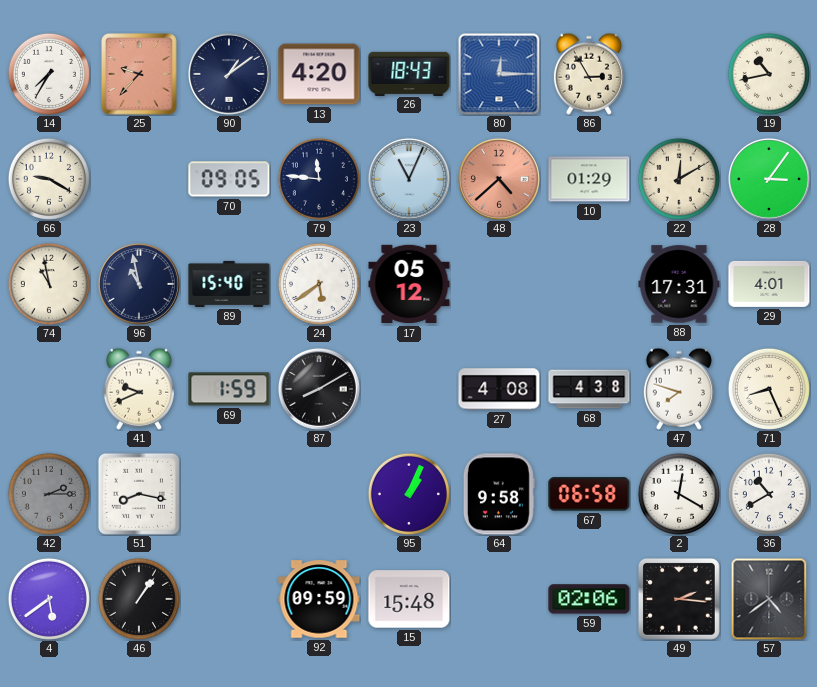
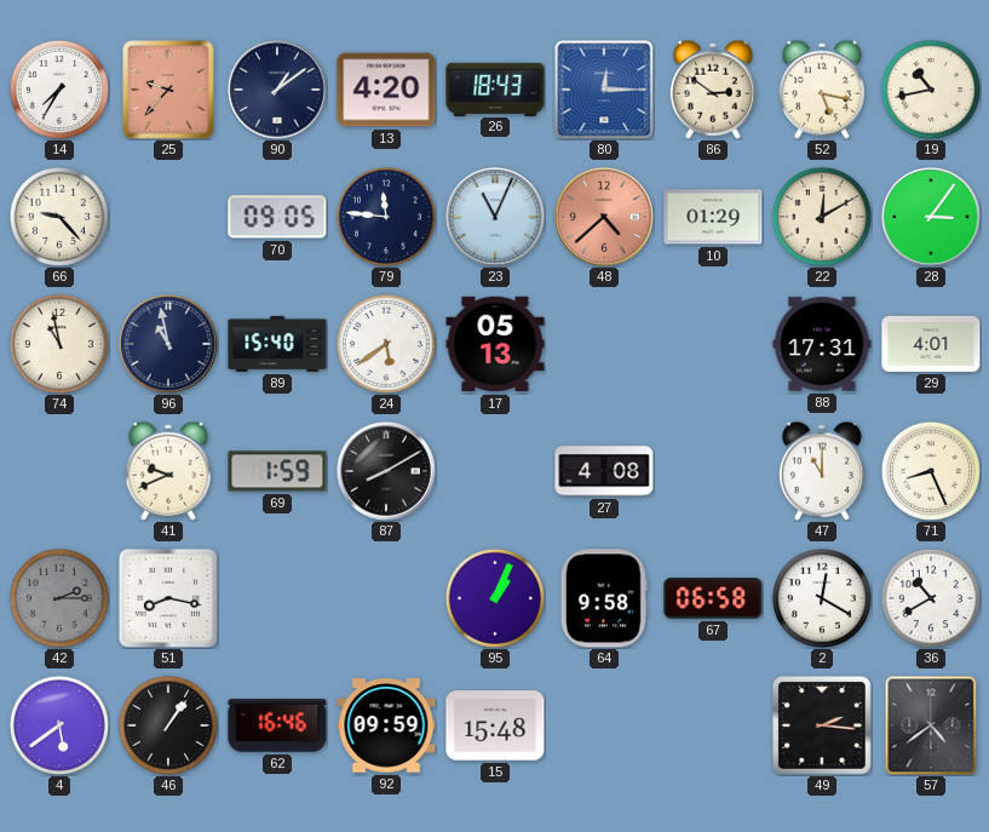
86: 2:55 -> 2:51
52: none -> 5:17
66: 9:20 -> 9:23
17: 05:12 -> 05:13
68: 4:38 -> none
47: 7:48 -> 11:00
62: none -> 16:46
59: 02:06 -> none
